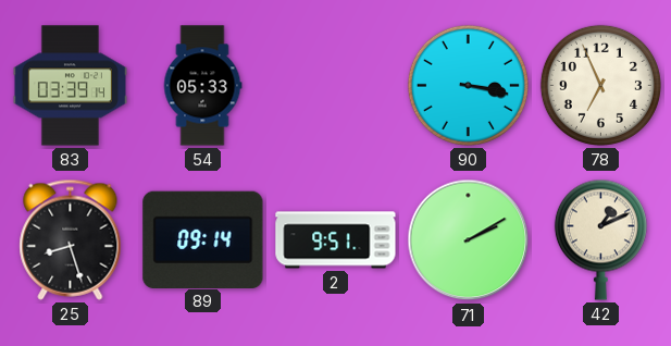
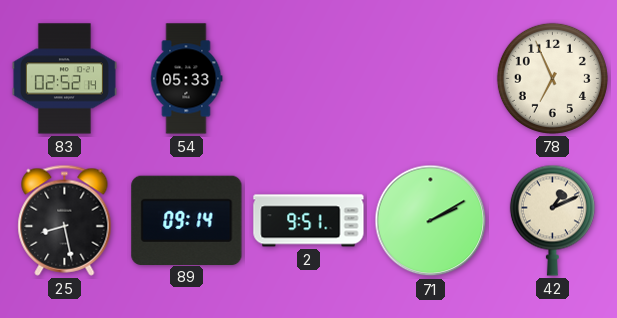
83: 03:39 -> 02:52
90: 3:17 -> none
25: 8:27 -> 8:28
